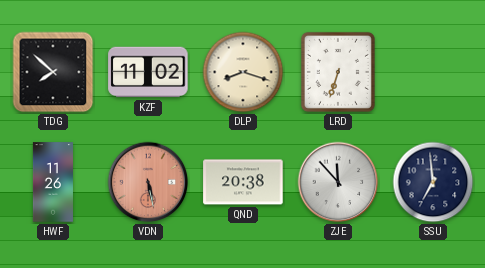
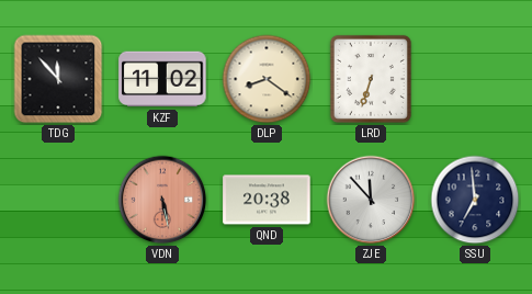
TDG: 7:52 -> 11:53
DLP: 8:18 -> 8:21
HWF: 11:26 -> none
